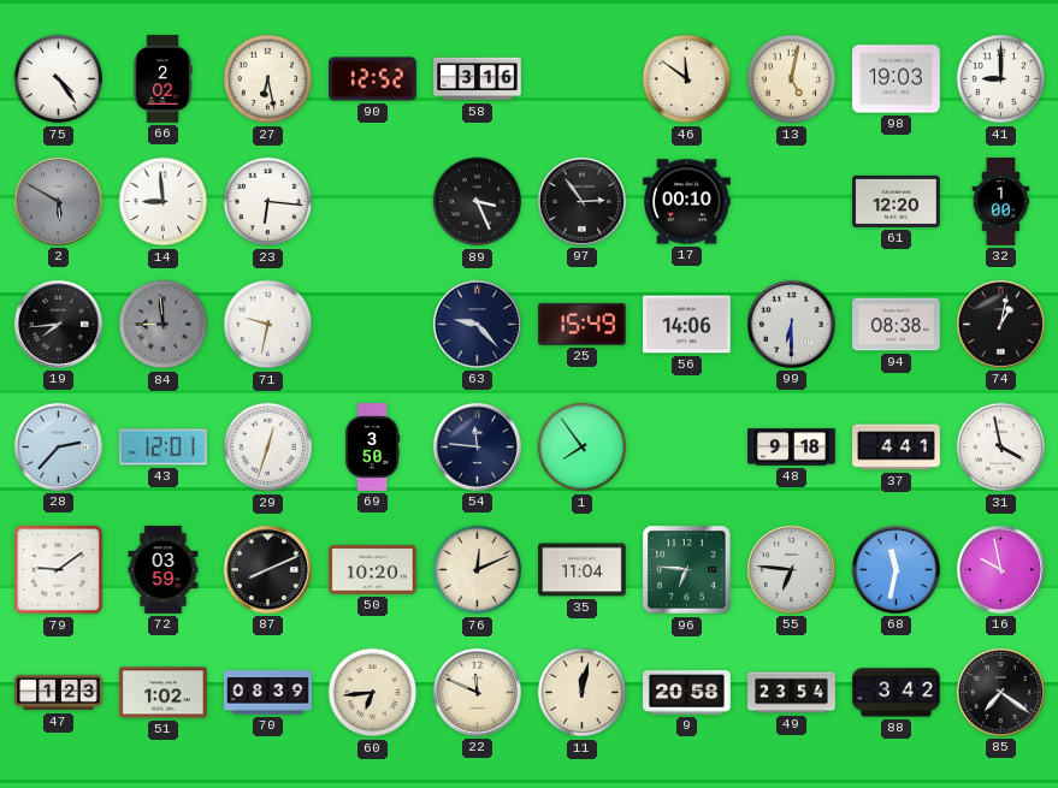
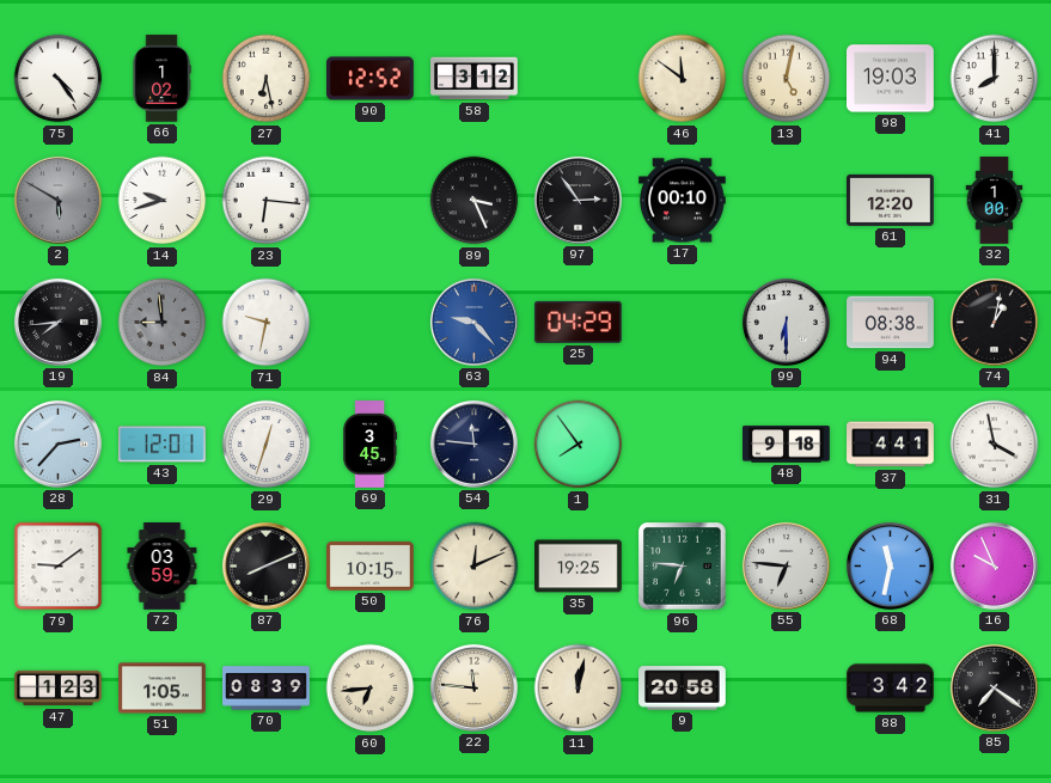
66: 2:02 -> 1:02
58: 3:16 -> 3:12
41: 9:00 -> 8:00
14: 8:59 -> 9:42
63 dial: navy -> blue
25: 15:49 -> 04:29
56: 14:06 -> none
69: 3:50 -> 3:45
50: 10:20 -> 10:15
35: 11:04 -> 19:25
16: 9:58 -> 9:56
51: 1:02 -> 1:05
22: 11:49 -> 11:46
49: 23:54 -> none
